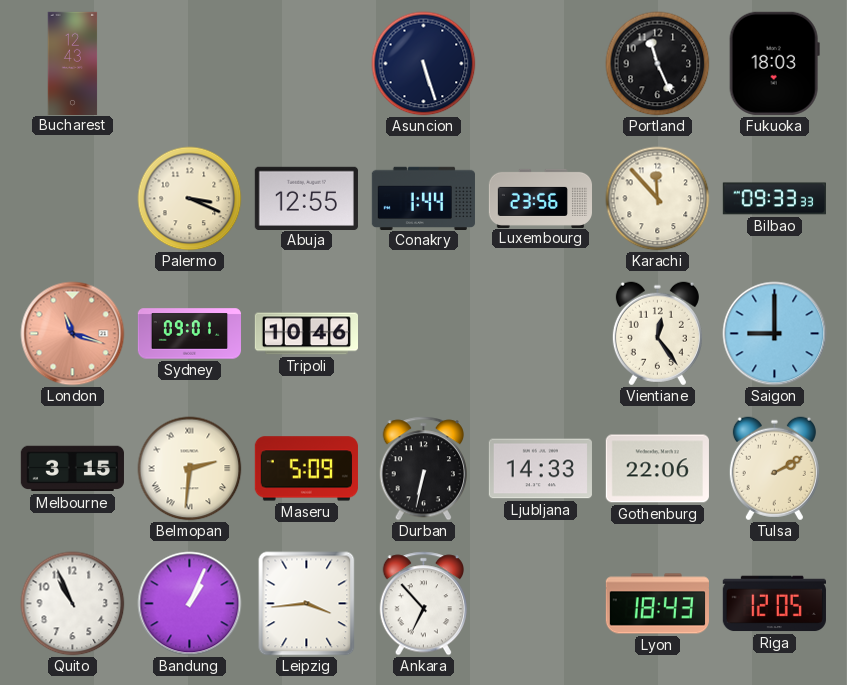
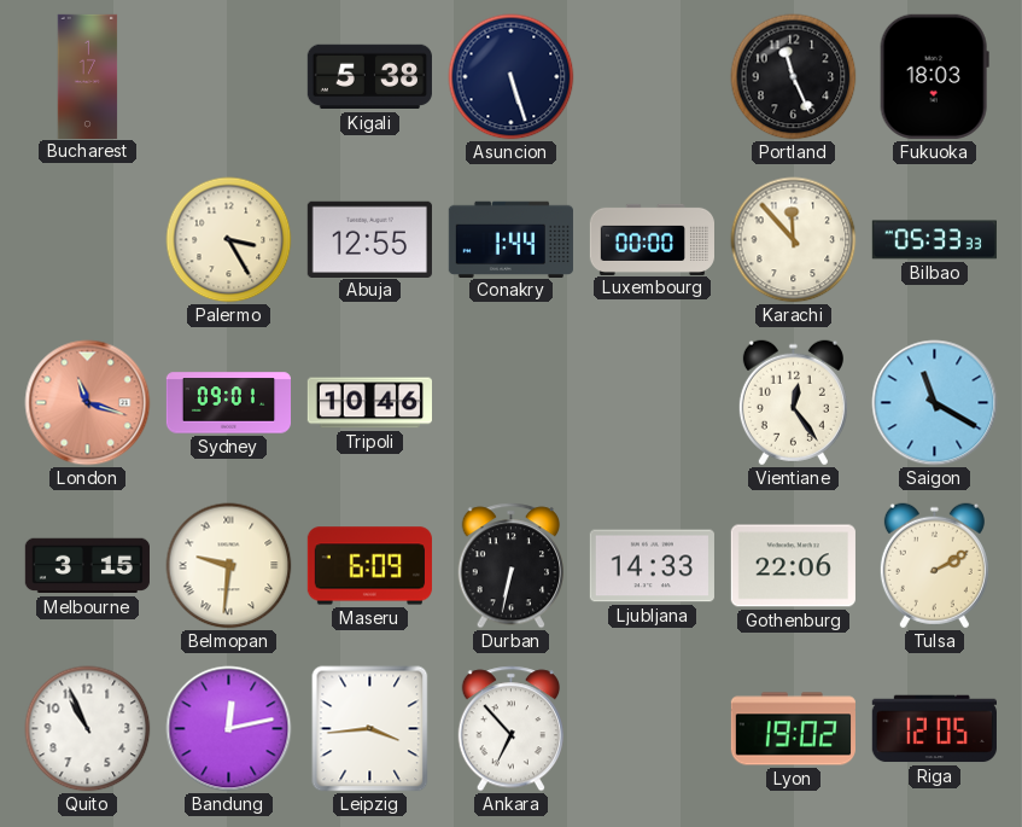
Bucharest: 12:43 -> 1:17
Kigali: none -> 5:38
Palermo: 3:19 -> 3:25
Luxembourg: 23:56 -> 00:00
Bilbao: 09:33 -> 05:33
Saigon: 9:00 -> 11:20
Belmopan: 2:31 -> 9:31
Maseru: 5:09 -> 6:09
Bandung: 1:04 -> 12:13
Lyon: 18:43 -> 19:02
